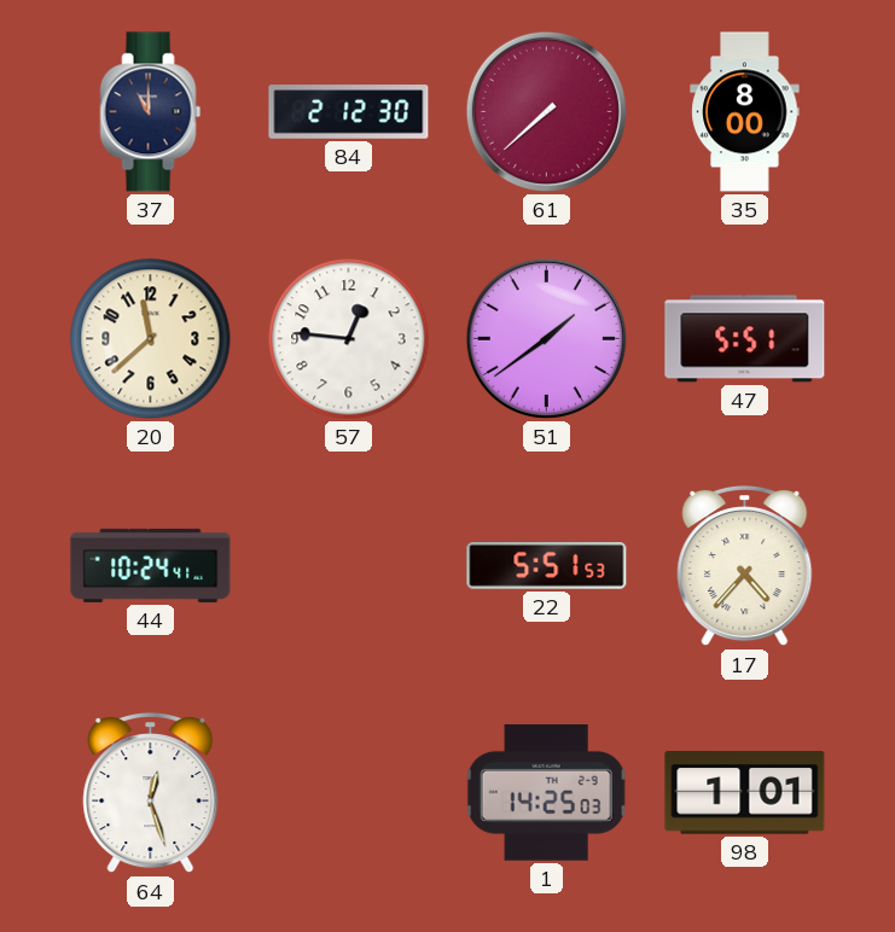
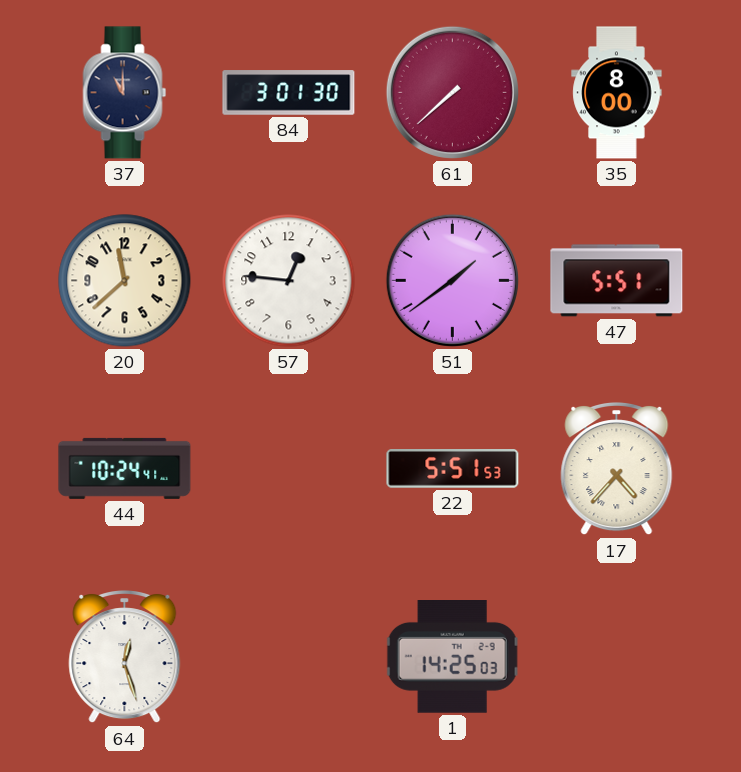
84: 2:12 -> 3:01
98: 1:01 -> none
